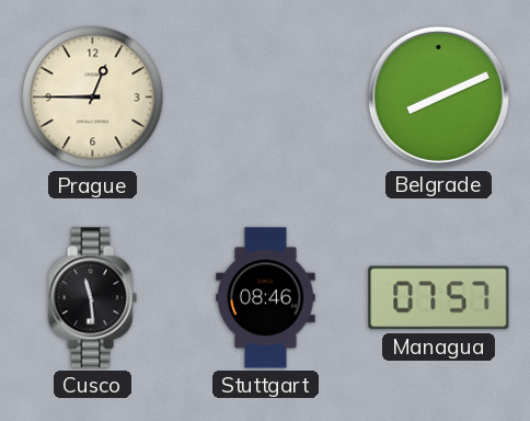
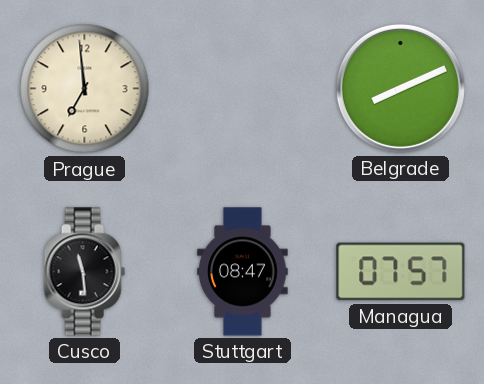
Prague: 12:45 -> 6:59
Stuttgart: 08:46 -> 08:47
